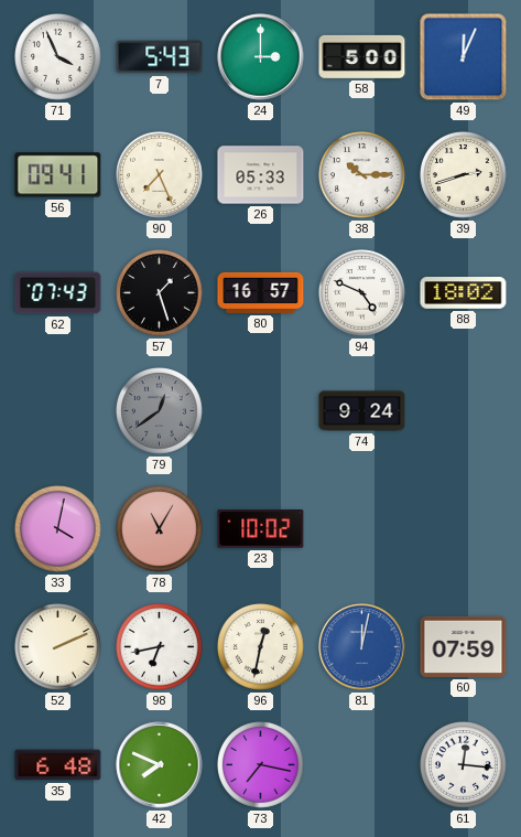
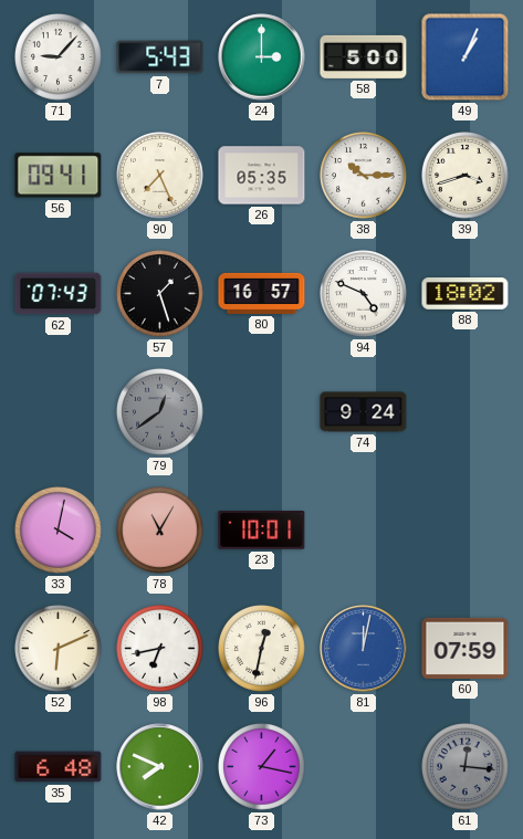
71: 3:56 -> 9:07
49: 12:04 -> 1:04
26: 05:33 -> 05:35
39: 2:42 -> 3:42
23: 10:02 -> 10:01
52: 2:11 -> 6:11
73: 7:17 -> 1:17
61 dial: white -> grey
